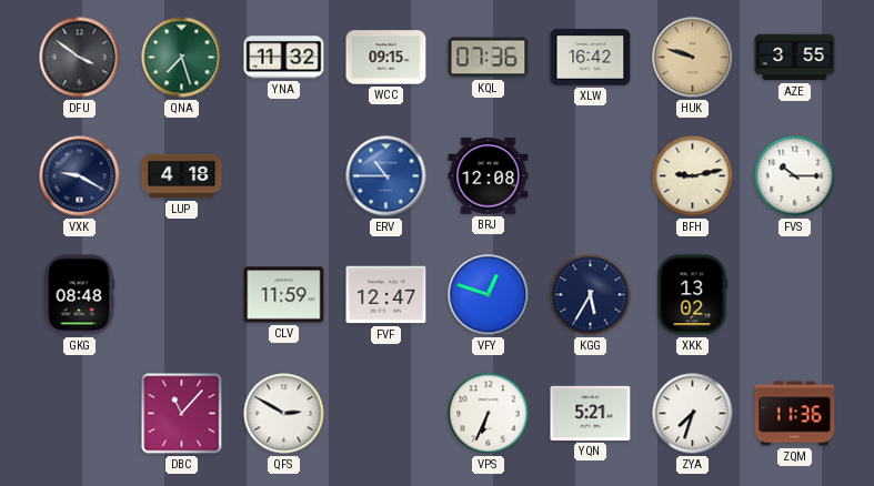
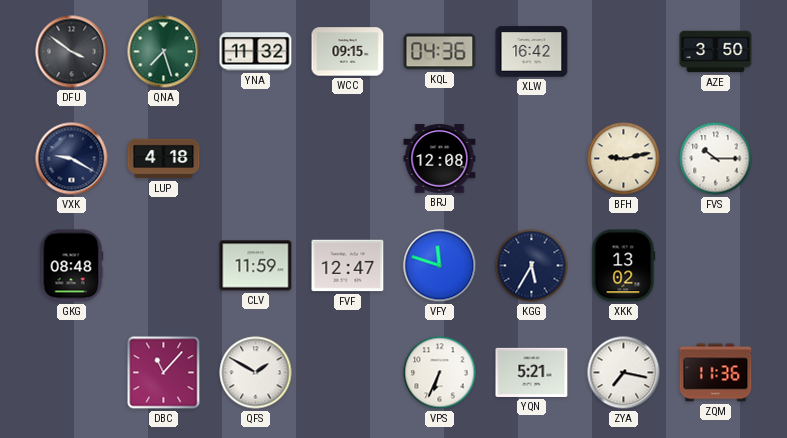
KQL: 07:36 -> 04:36
HUK: 9:48 -> none
AZE: 3:55 -> 3:50
ERV: 10:45 -> none
VFY: 12:48 -> 11:48
QFS: 2:50 -> 1:50
ZYA: 7:33 -> 7:17
